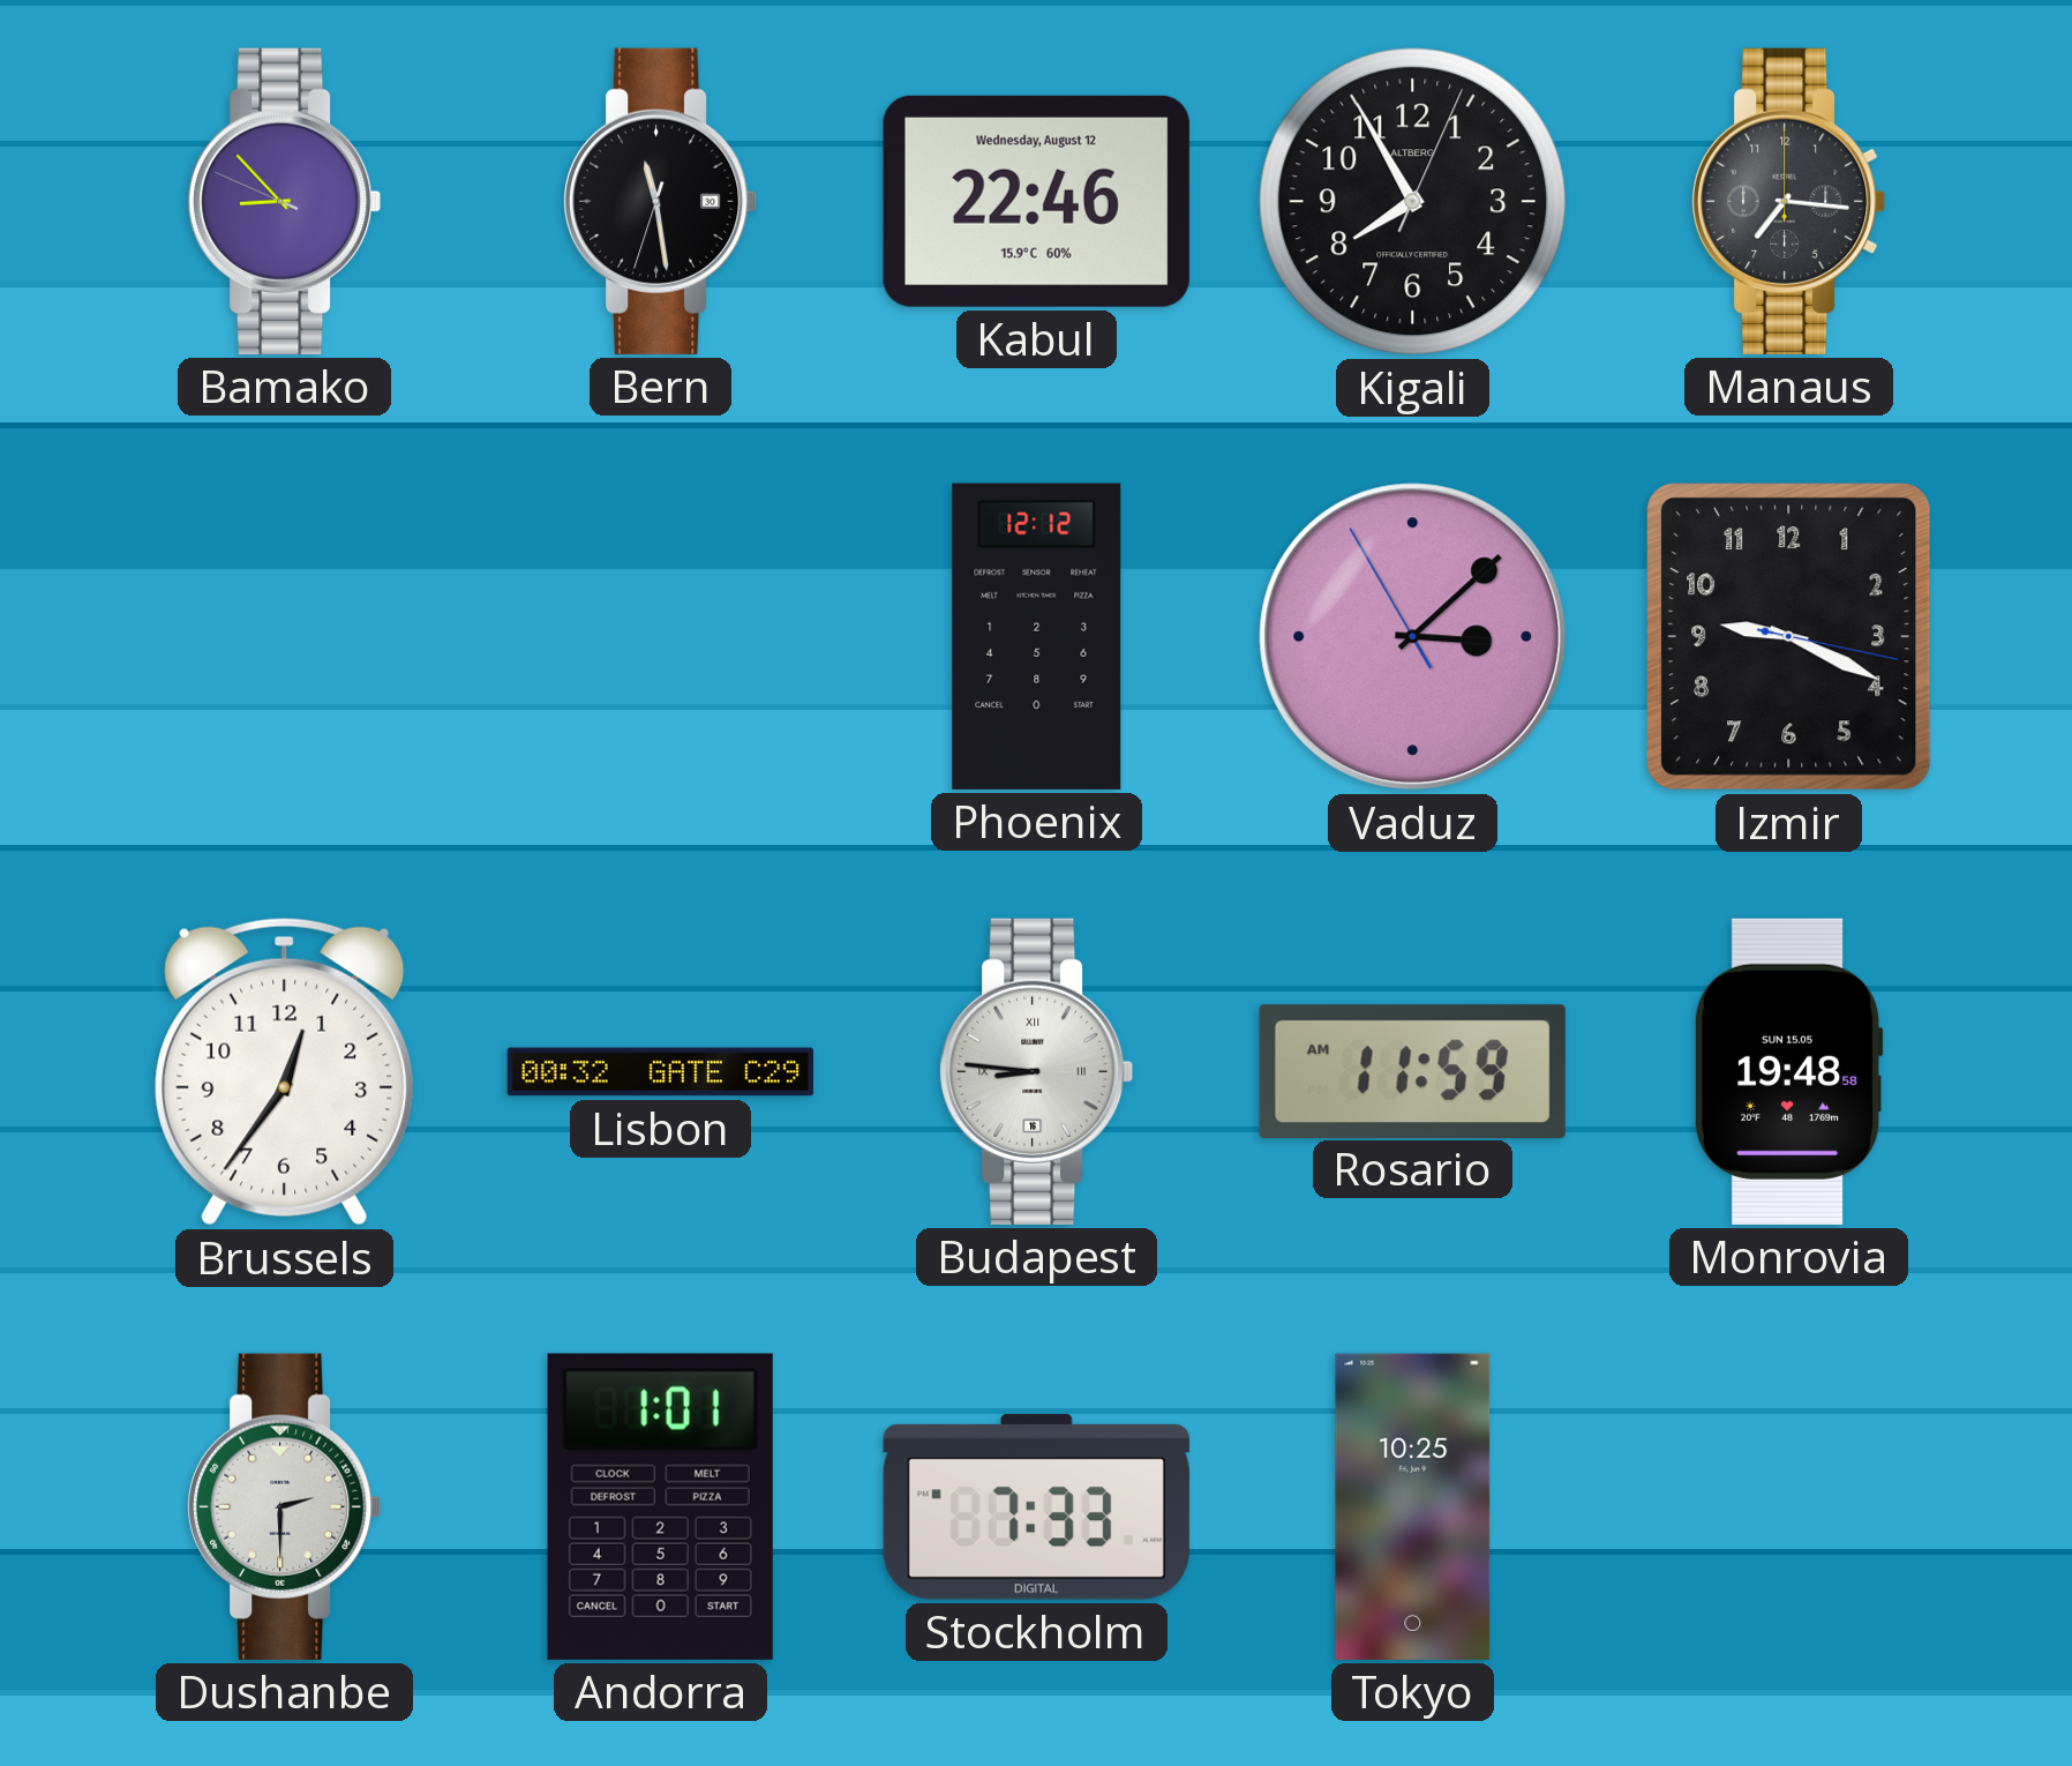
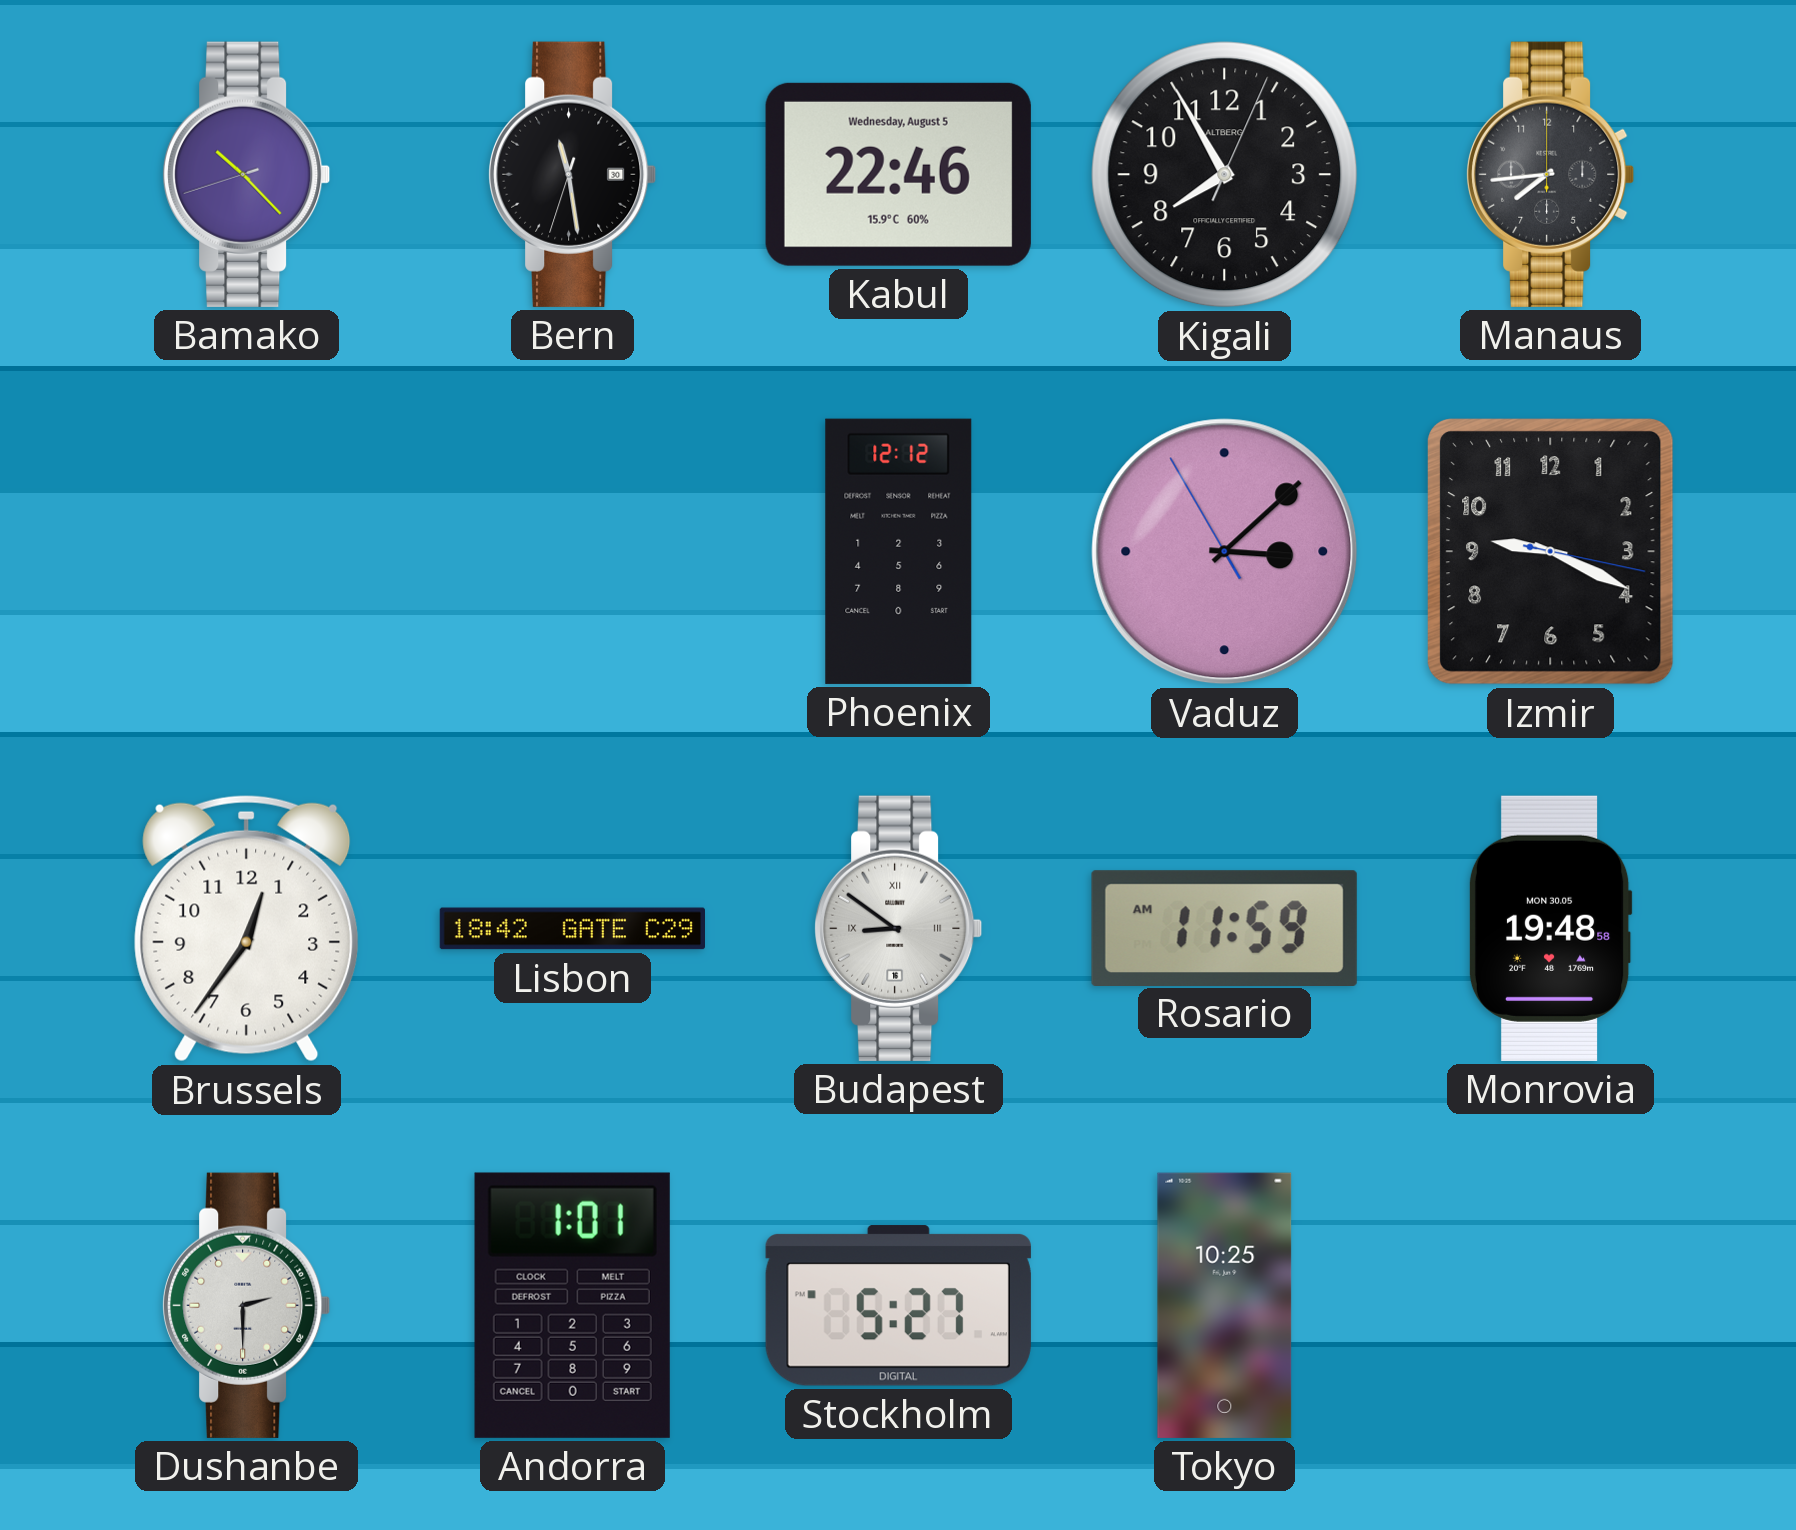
Bamako: 8:52 -> 10:22
Kabul date: Wednesday, August 12 -> Wednesday, August 5
Manaus: 7:16 -> 7:44
Lisbon: 00:32 -> 18:42
Budapest: 8:46 -> 8:51
Monrovia date: SUN 15.05 -> MON 30.05
Stockholm: 7:33 -> 5:27
